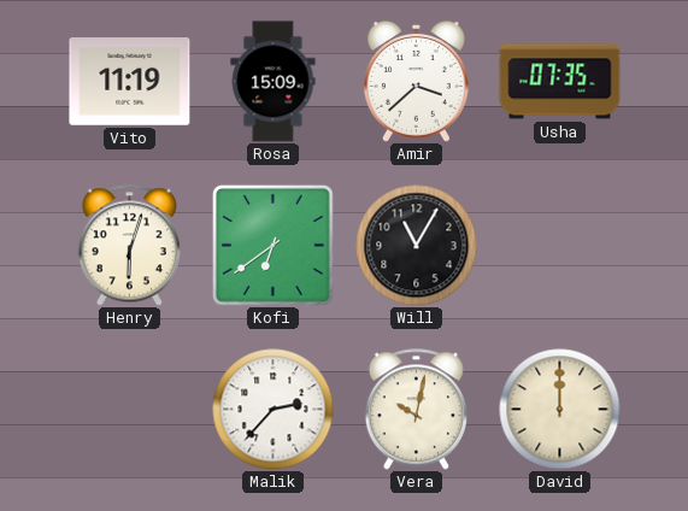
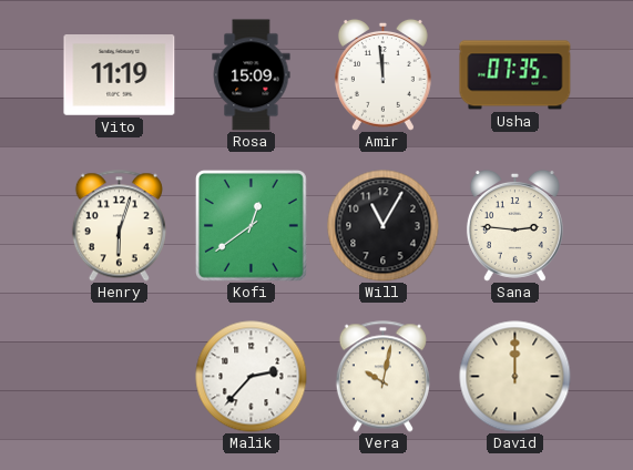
Amir: 3:38 -> 11:59
Kofi: 6:39 -> 12:39
Sana: none -> 2:46
